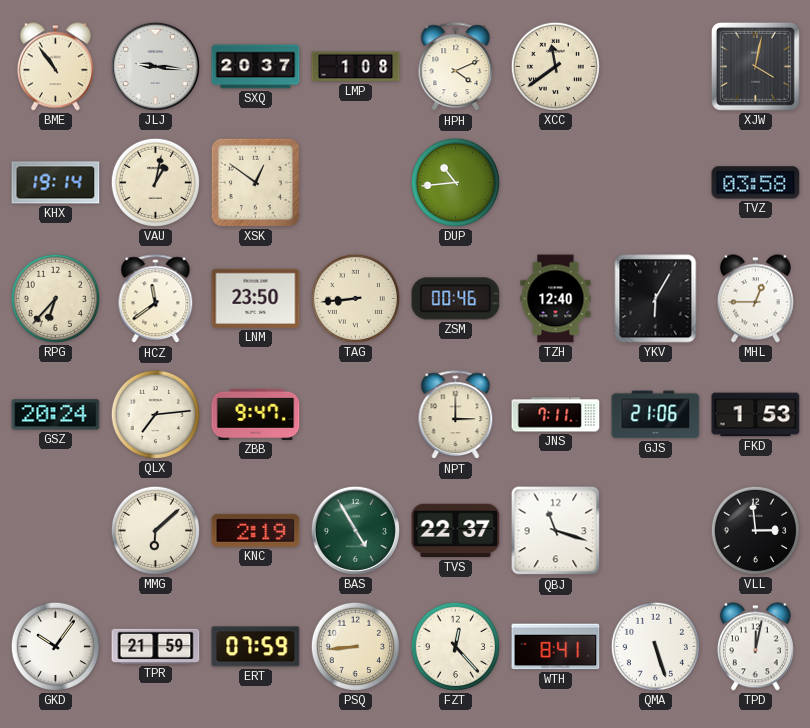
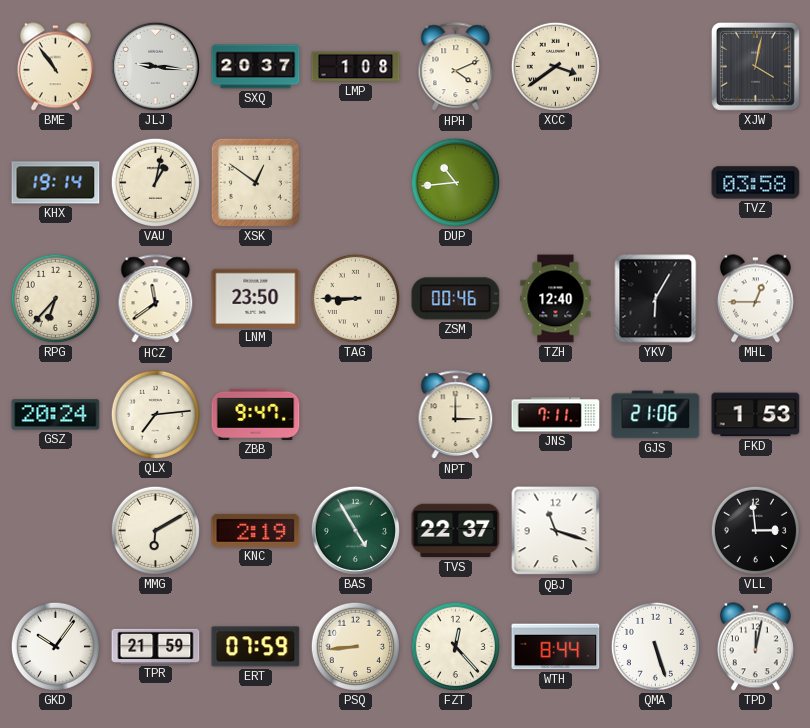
XCC: 11:39 -> 3:39
TAG: 8:44 -> 8:45
MMG: 6:08 -> 6:10
WTH: 8:41 -> 8:44
